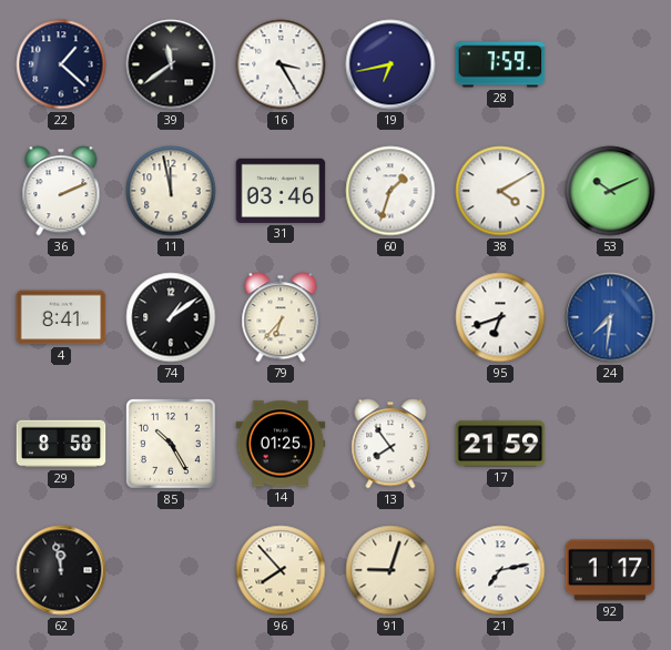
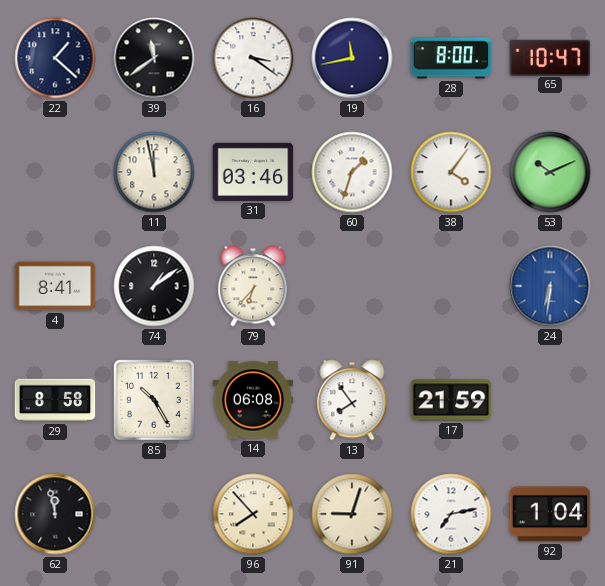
16: 3:25 -> 3:21
19: 6:43 -> 11:43
28: 7:59 -> 8:00
65: none -> 10:47
36: 2:11 -> none
38: 4:10 -> 4:06
95: 6:42 -> none
24: 7:31 -> 6:31
14: 01:25 -> 06:08
92: 1:17 -> 1:04
